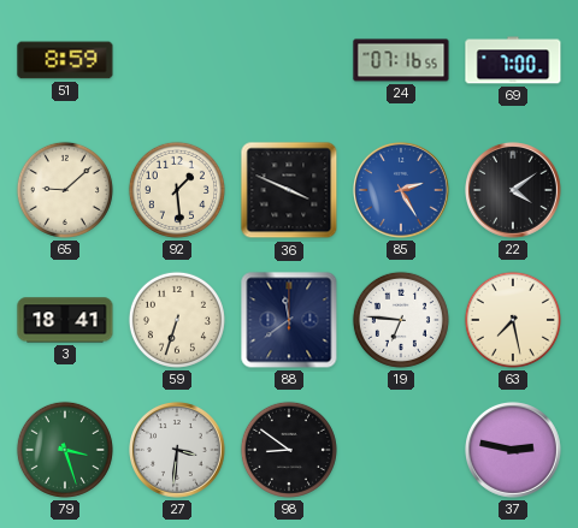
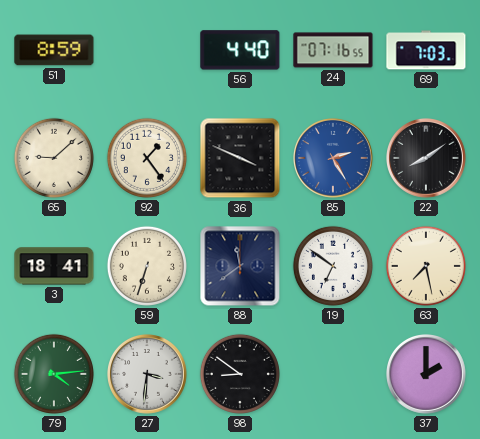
56: none -> 4:40
69: 7:00 -> 7:03
92: 1:29 -> 1:24
22: 4:09 -> 8:09
19: 6:46 -> 6:51
79: 3:27 -> 4:14
37: 2:47 -> 2:00
